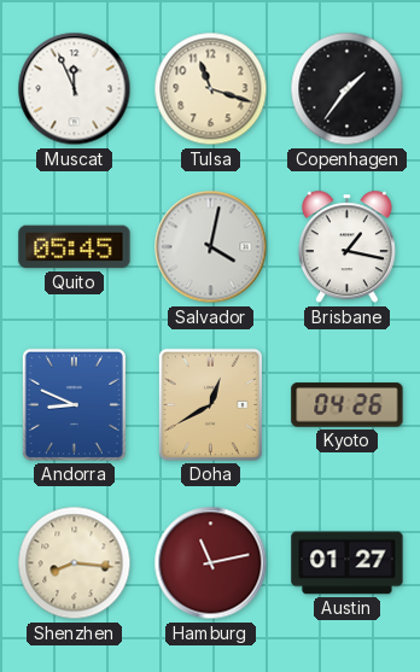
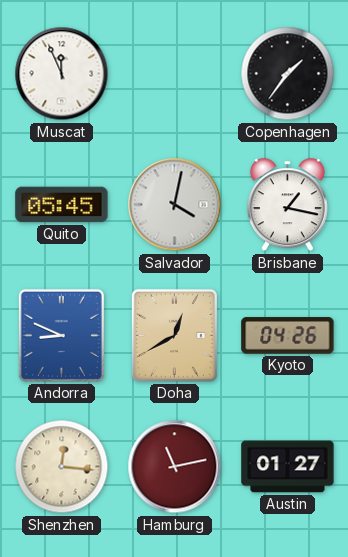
Tulsa: 11:18 -> none
Shenzhen: 8:16 -> 12:16
